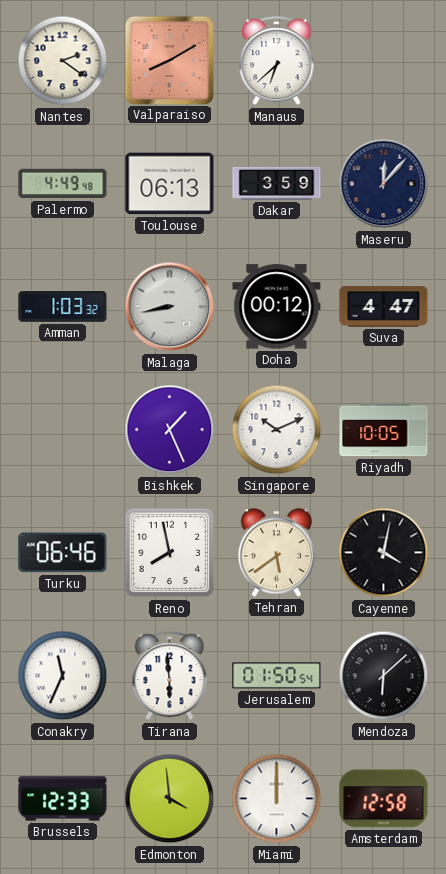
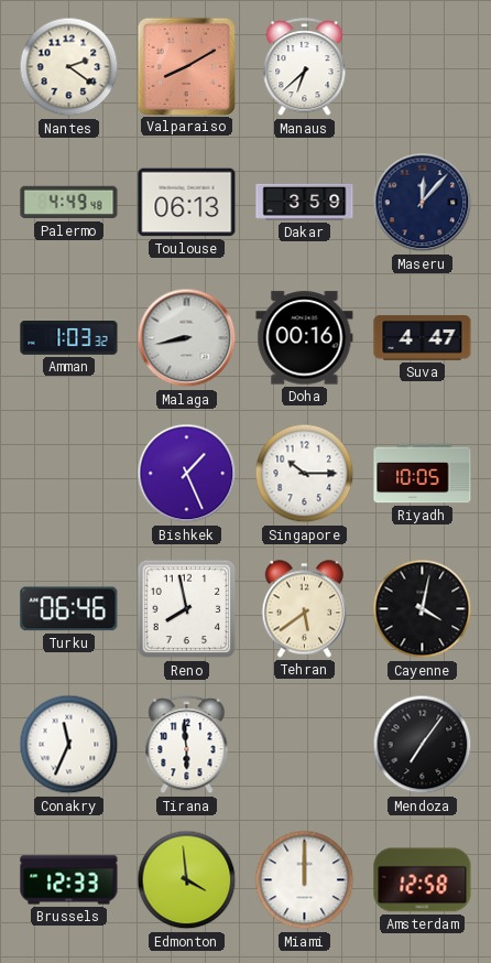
Doha: 00:12 -> 00:16
Singapore: 10:11 -> 10:15
Jerusalem: 01:50 -> none
Mendoza: 6:08 -> 7:06
